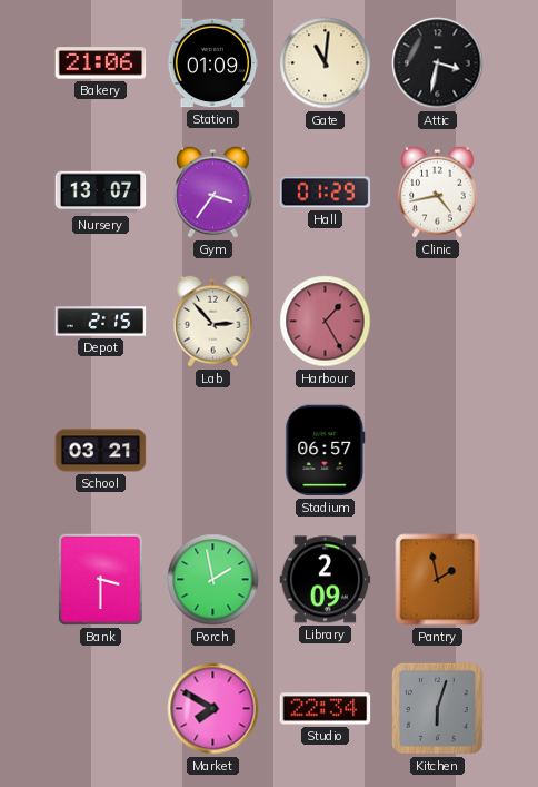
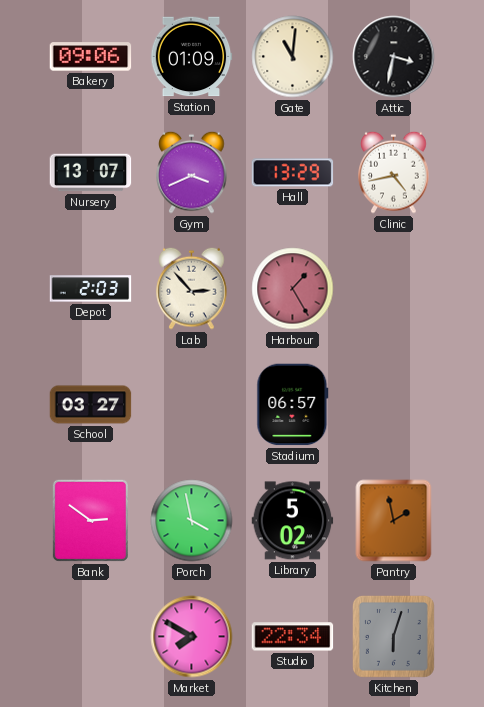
Bakery: 21:06 -> 09:06
Gym: 3:36 -> 3:41
Hall: 01:29 -> 13:29
Depot: 2:15 -> 2:03
School: 03:21 -> 03:27
Bank: 3:30 -> 2:51
Porch: 1:58 -> 3:58
Library: 2:09 -> 5:02
